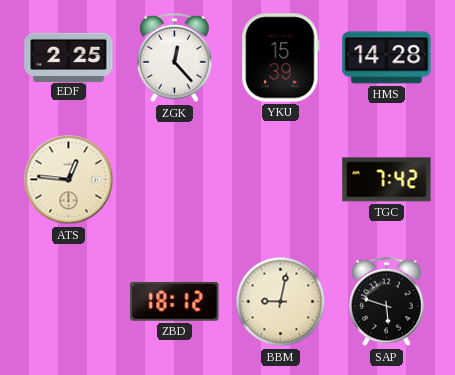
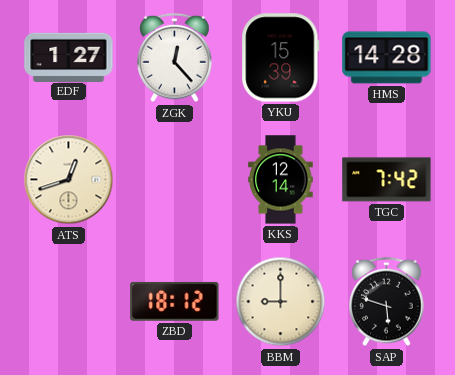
EDF: 2:25 -> 1:27
ATS: 12:46 -> 12:42
KKS: none -> 12:14
BBM: 9:02 -> 9:00
